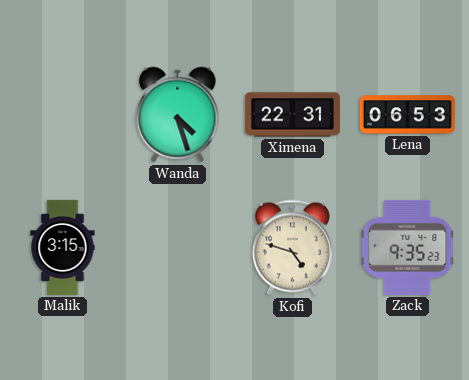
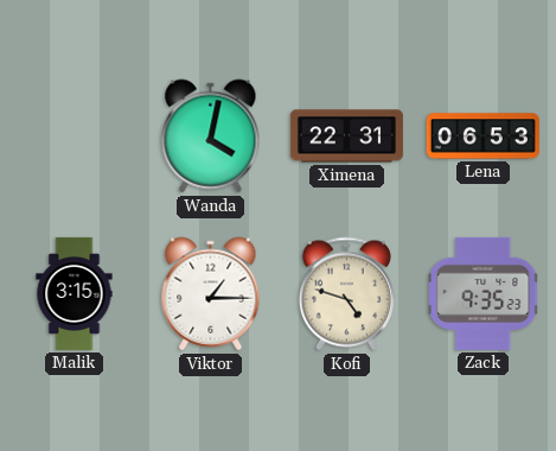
Wanda: 4:27 -> 4:02
Viktor: none -> 1:15
